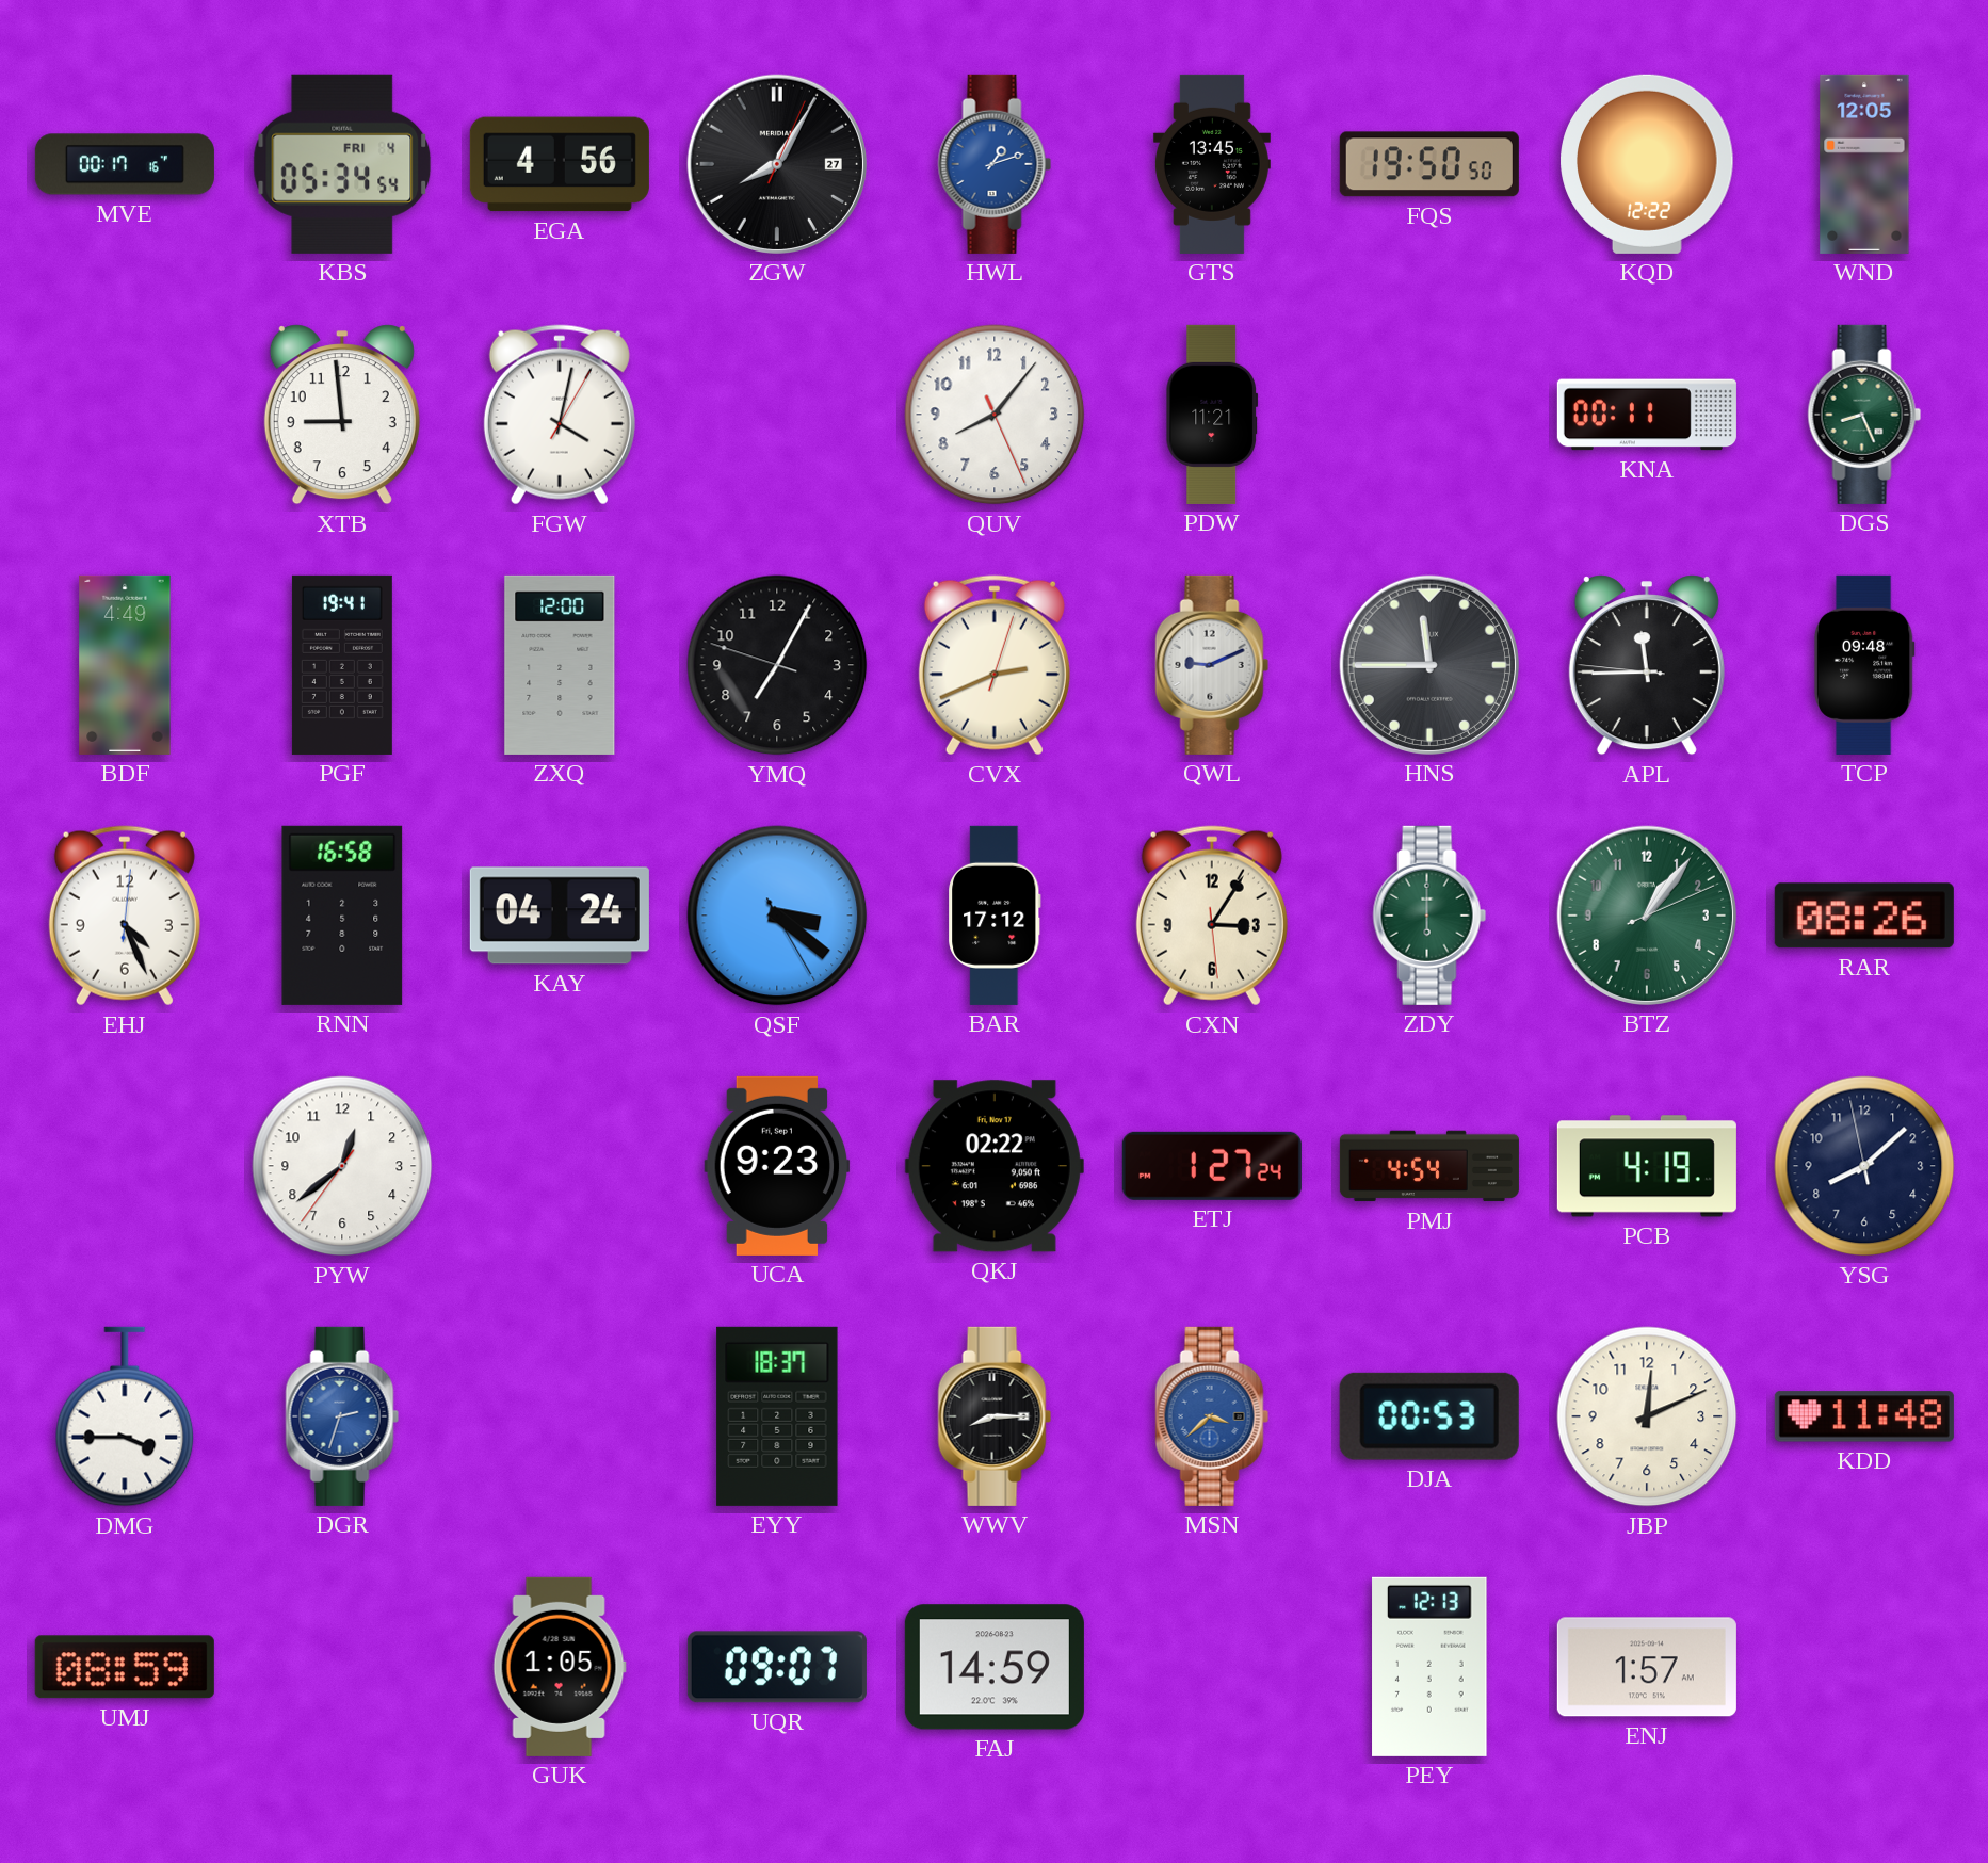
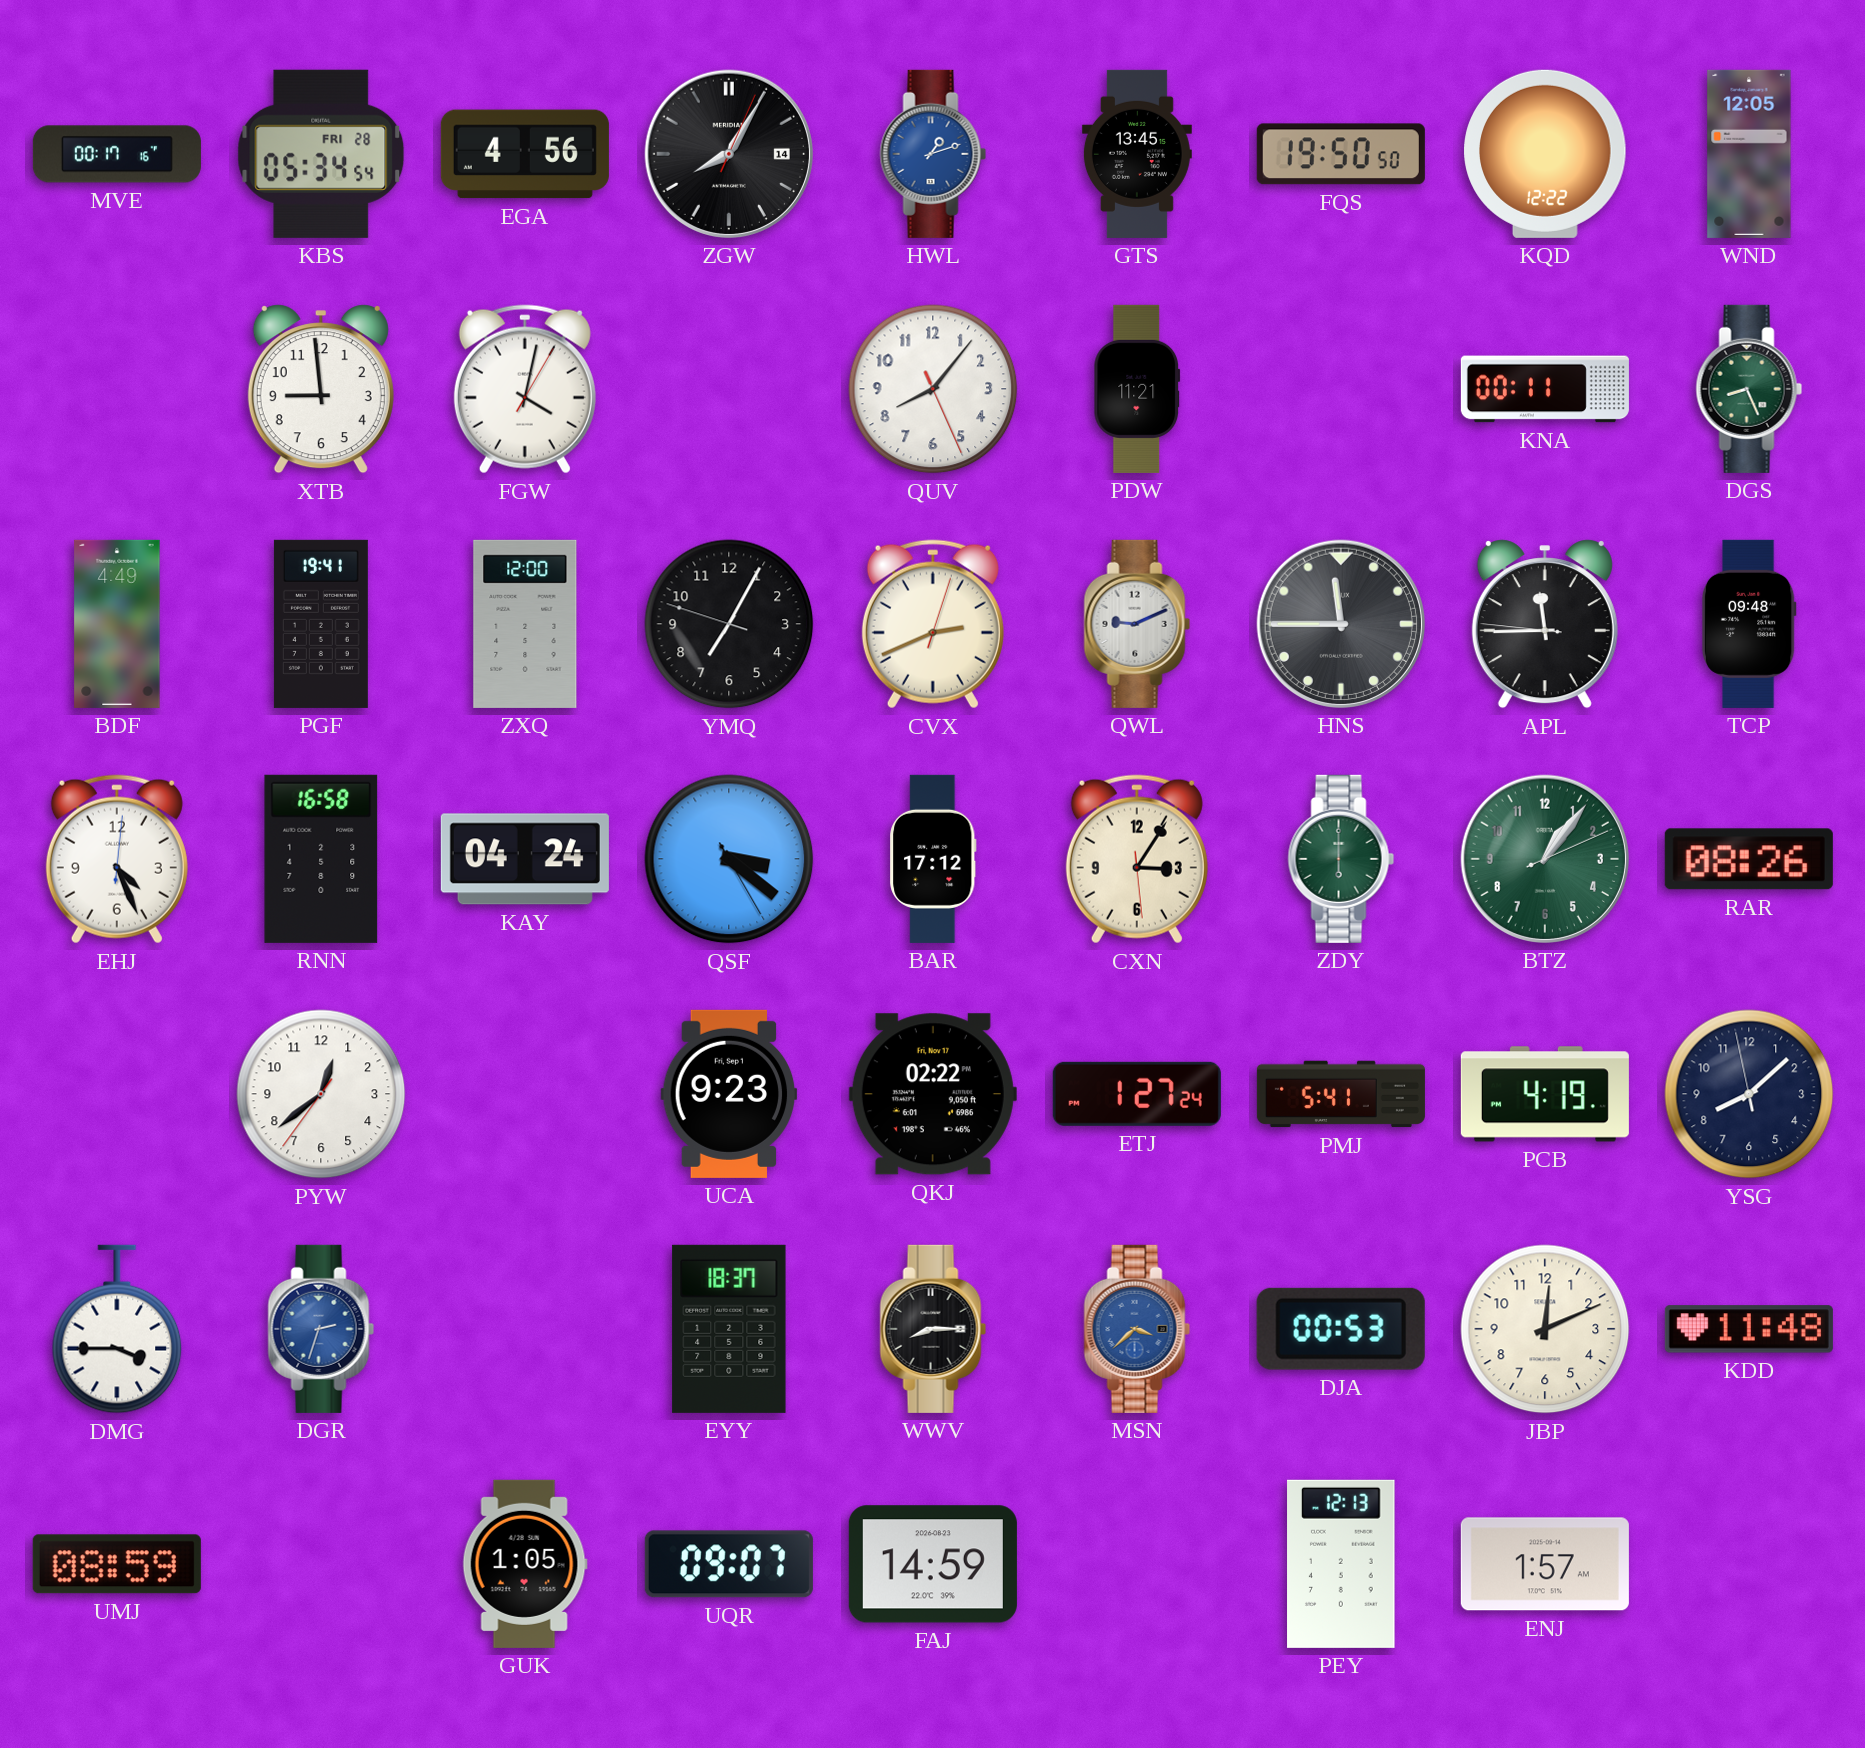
KBS date: FRI 4 -> FRI 28
ZGW date: 27 -> 14
PMJ: 4:54 -> 5:41
